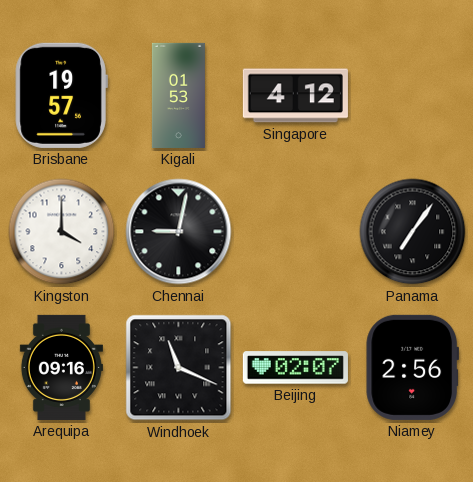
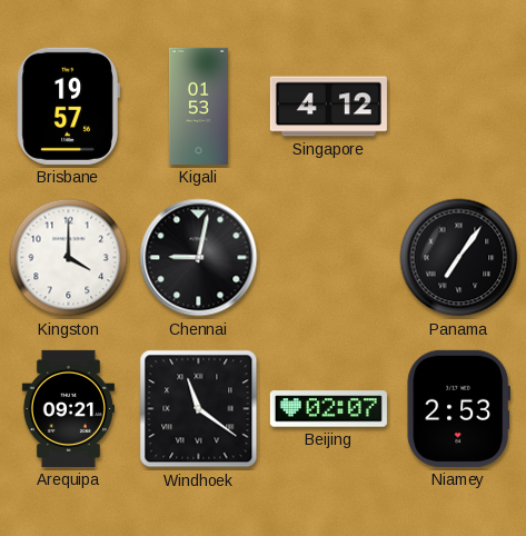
Arequipa: 09:16 -> 09:21
Windhoek: 11:19 -> 11:21
Niamey: 2:56 -> 2:53
